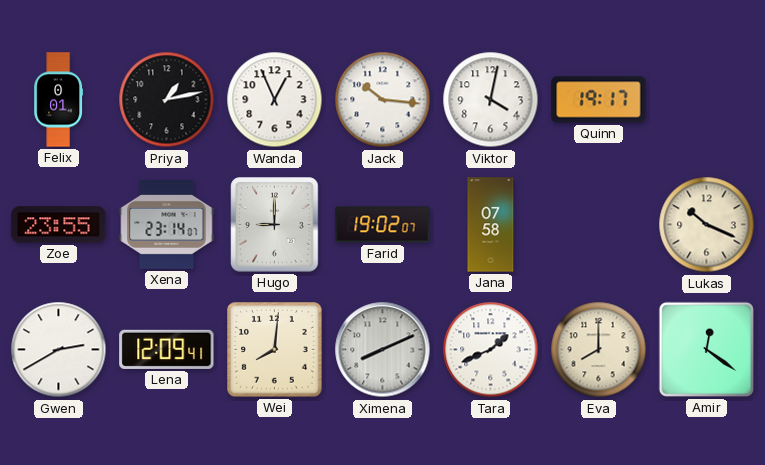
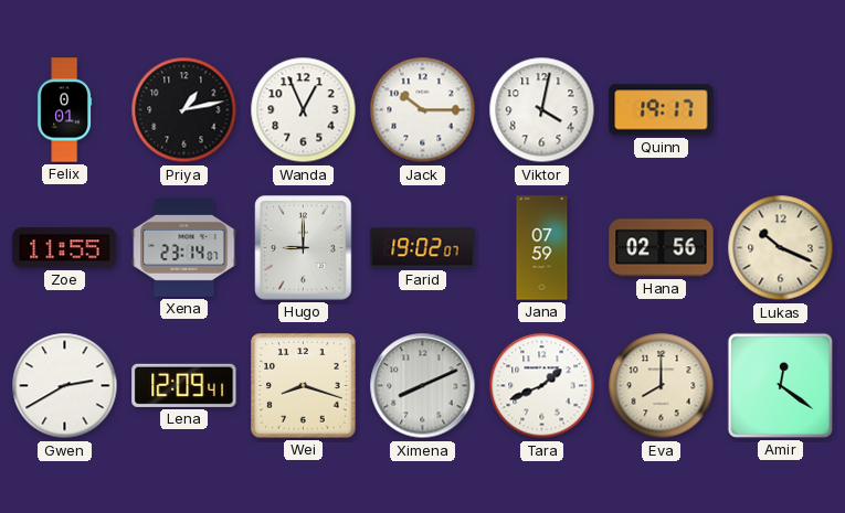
Jack: 10:16 -> 10:15
Zoe: 23:55 -> 11:55
Jana: 07:58 -> 07:59
Hana: none -> 02:56
Wei: 8:01 -> 8:18
